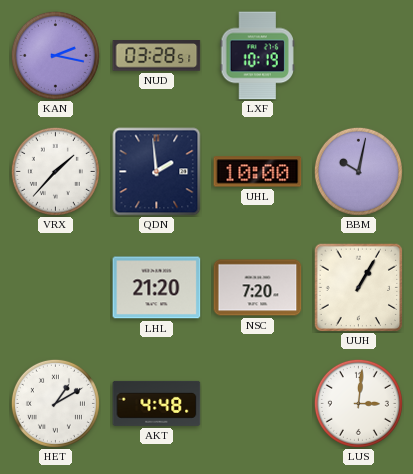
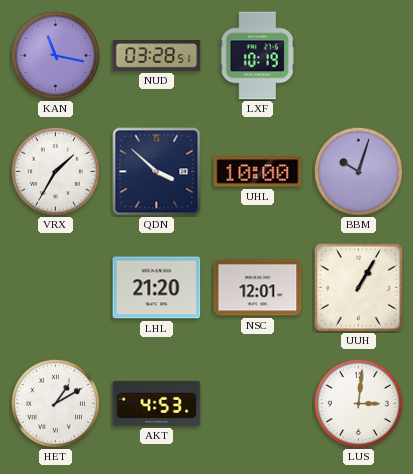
KAN: 2:17 -> 11:17
VRX: 1:37 -> 1:35
QDN: 1:59 -> 3:52
BBM: 10:02 -> 10:03
NSC: 7:20 -> 12:01
AKT: 4:48 -> 4:53
